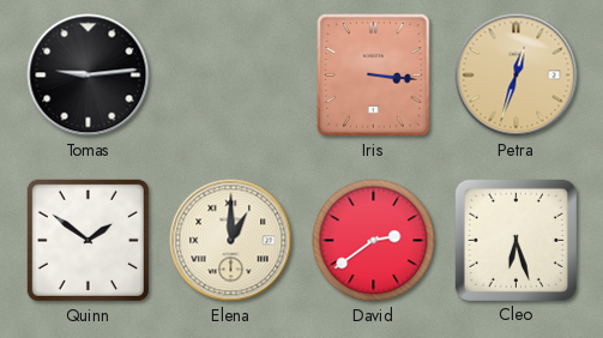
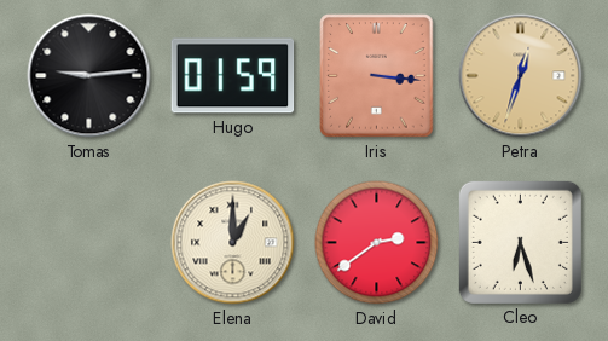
Hugo: none -> 01:59
Quinn: 1:51 -> none
